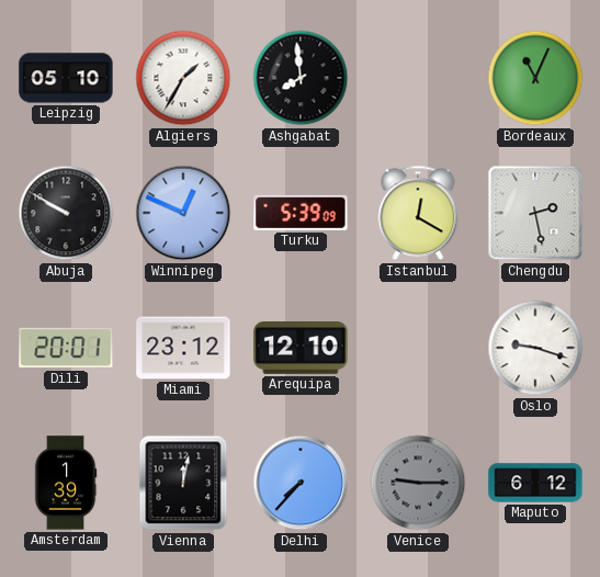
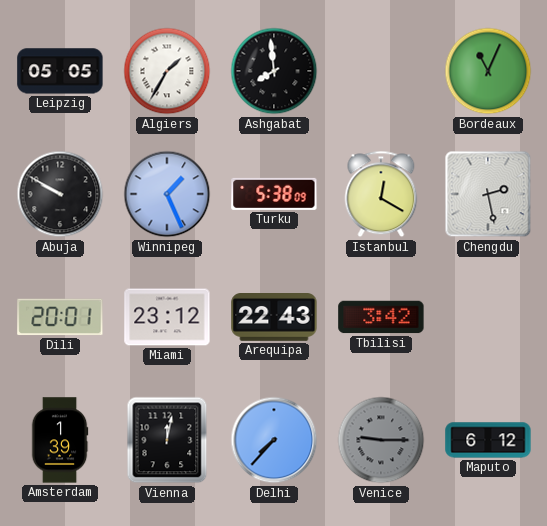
Leipzig: 05:10 -> 05:05
Winnipeg: 12:49 -> 1:26
Turku: 5:39 -> 5:38
Arequipa: 12:10 -> 22:43
Tbilisi: none -> 3:42
Oslo: 9:18 -> none
